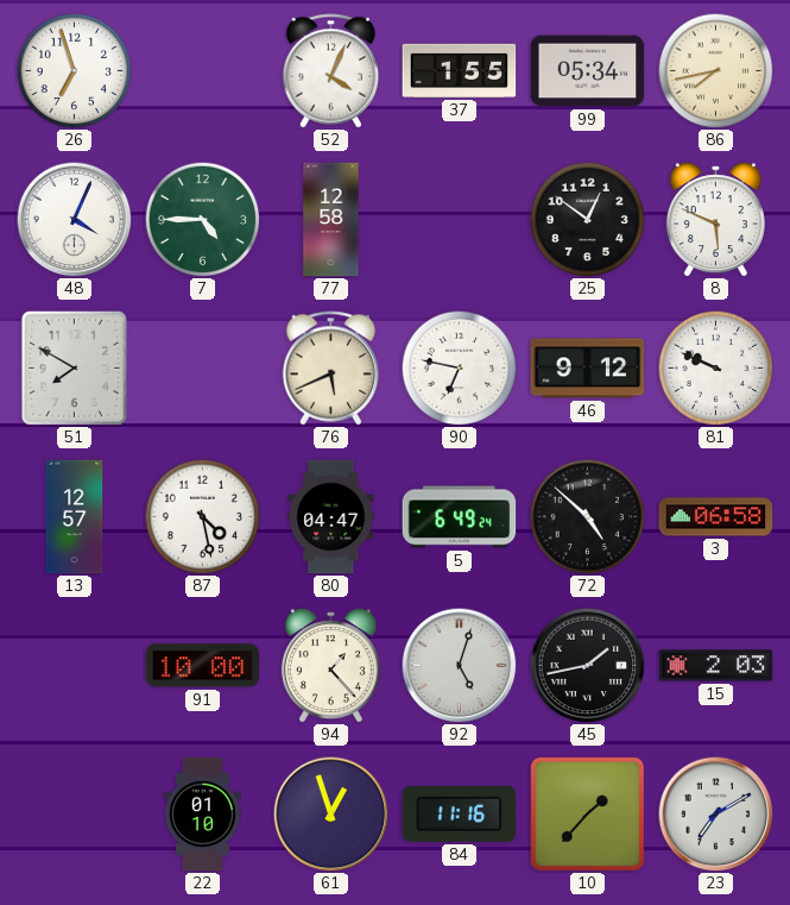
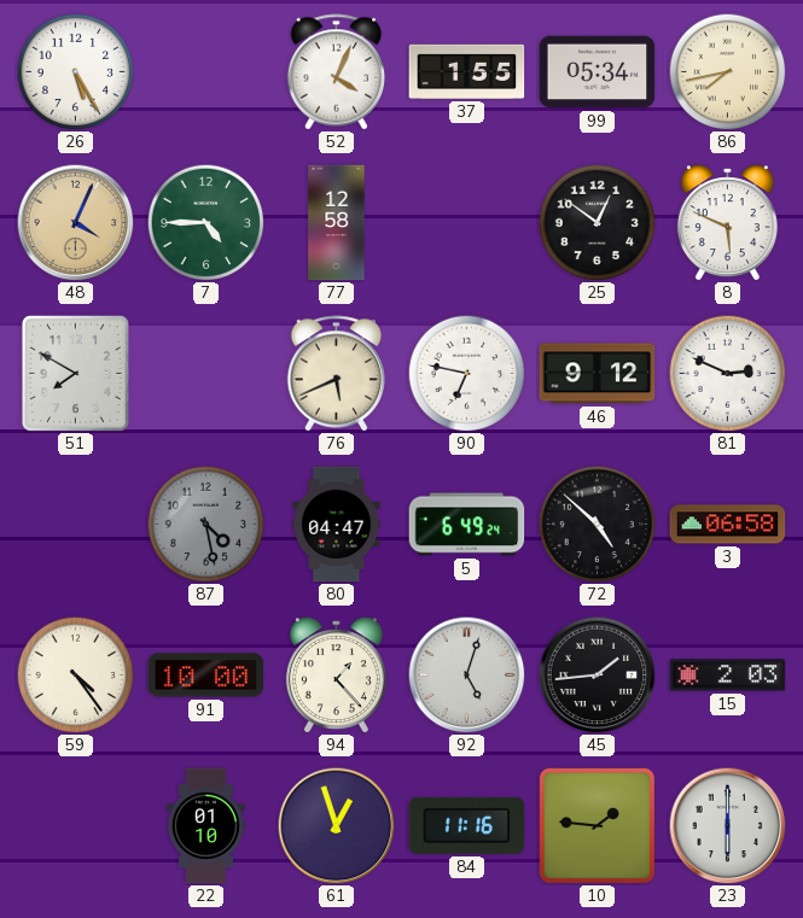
26: 6:57 -> 5:25
48 dial: white -> champagne
81: 9:49 -> 2:49
13: 12:57 -> none
87 dial: white -> grey
59: none -> 4:24
45: 1:43 -> 1:44
10: 1:37 -> 1:46
23: 7:10 -> 6:00
